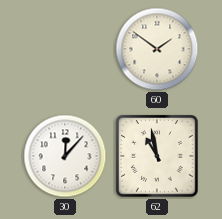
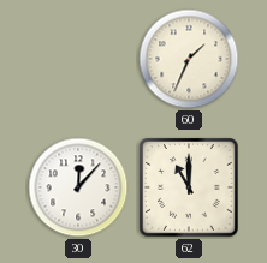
60: 1:51 -> 1:34
62: 10:58 -> 11:00
